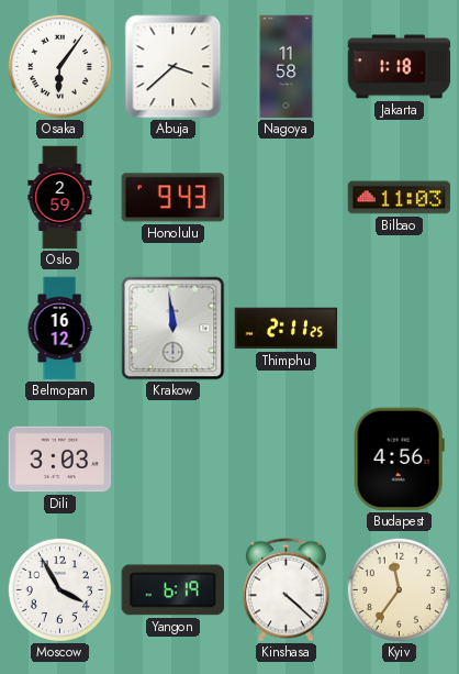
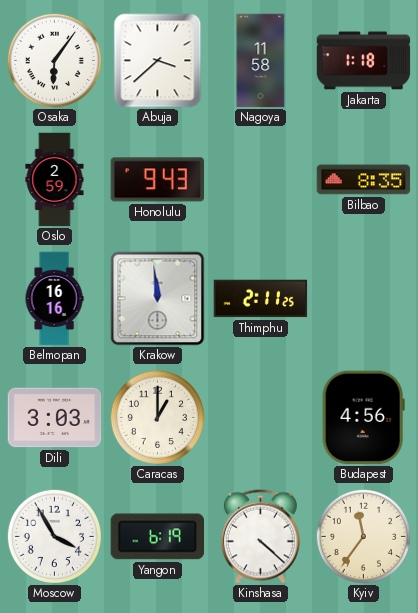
Bilbao: 11:03 -> 8:35
Belmopan: 16:12 -> 16:16
Caracas: none -> 1:00
